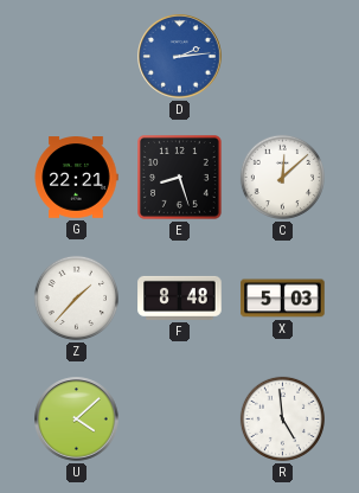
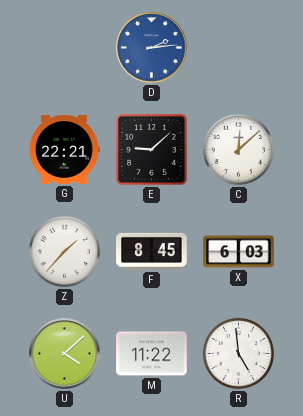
E: 8:27 -> 9:08
F: 8:48 -> 8:45
X: 5:03 -> 6:03
M: none -> 11:22
